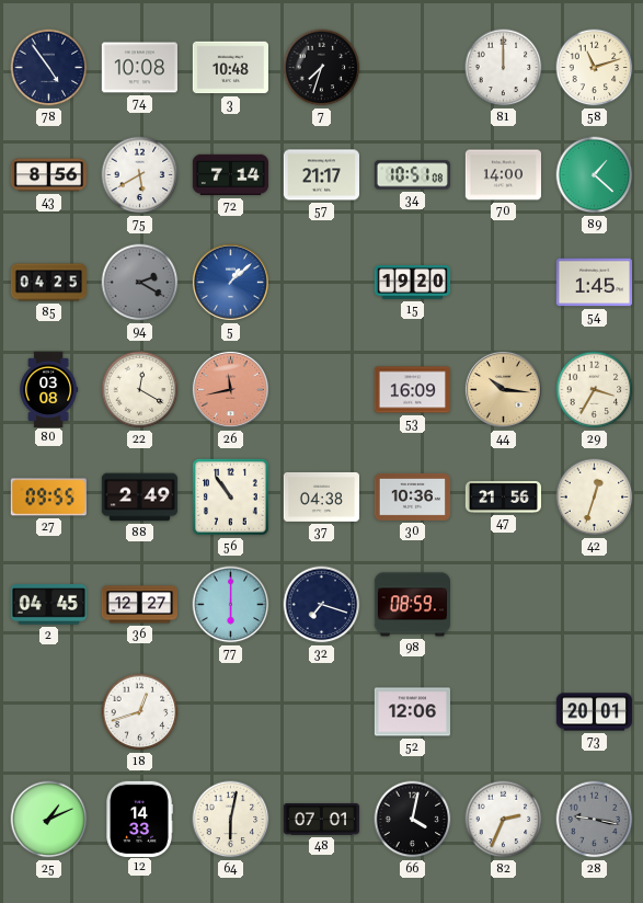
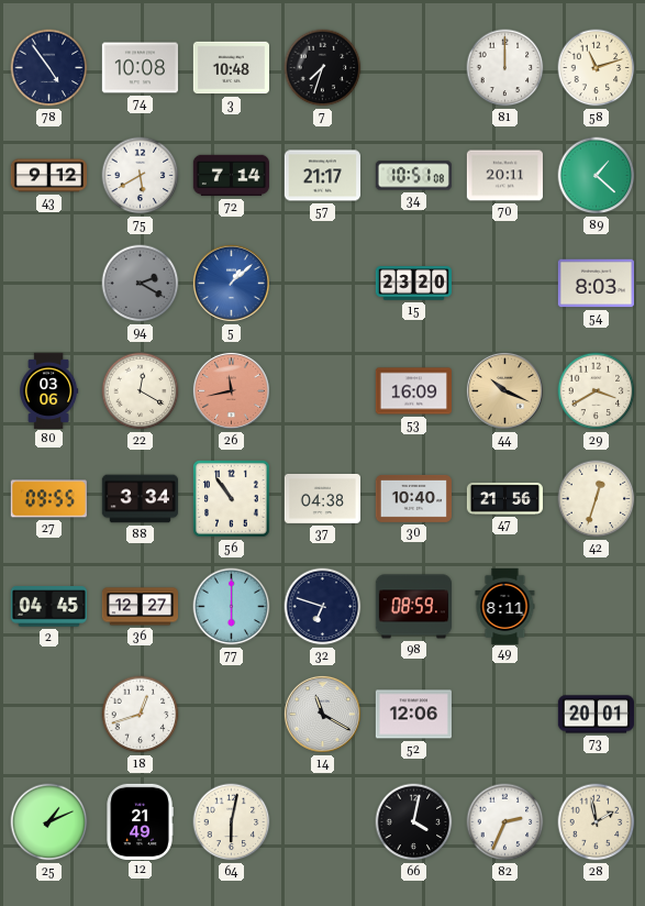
43: 8:56 -> 9:12
70: 14:00 -> 20:11
85: 04:25 -> none
15: 19:20 -> 23:20
54: 1:45 -> 8:03
80: 03:08 -> 03:06
44: 10:16 -> 10:19
29: 3:35 -> 3:40
88: 2:49 -> 3:34
30: 10:36 -> 10:40
32: 7:18 -> 6:48
49: none -> 8:11
14: none -> 11:20
12: 14:33 -> 21:49
48: 07:01 -> none
28: 9:17 -> 1:58
28 dial: grey -> cream
